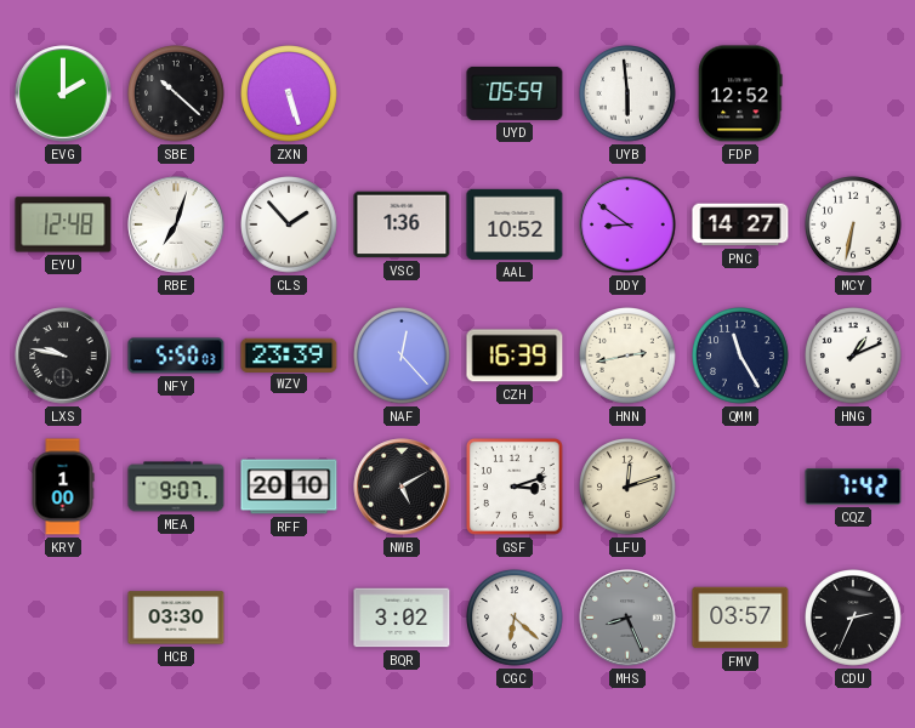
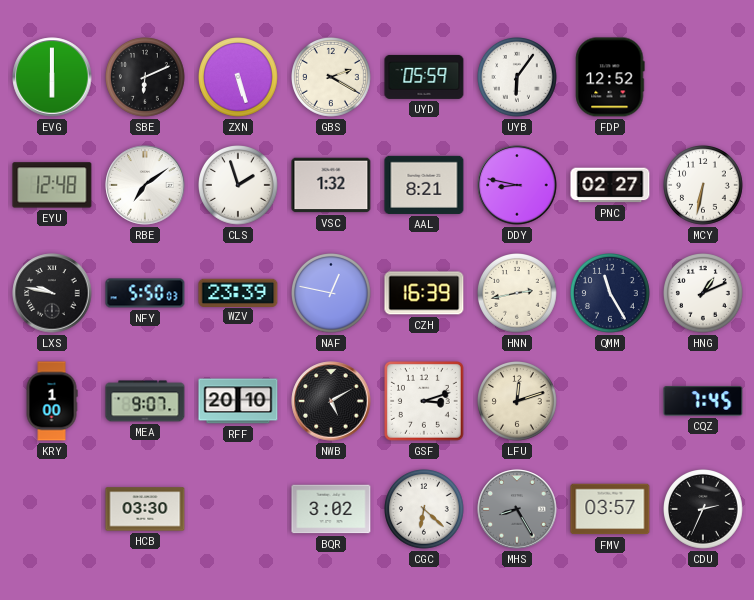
EVG: 2:00 -> 6:00
SBE: 10:22 -> 6:11
GBS: none -> 2:20
UYB: 5:59 -> 6:06
RBE: 7:03 -> 7:09
CLS: 1:53 -> 1:57
VSC: 1:36 -> 1:32
AAL: 10:52 -> 8:21
DDY: 8:51 -> 8:47
PNC: 14:27 -> 02:27
NAF: 12:23 -> 12:47
CQZ: 7:42 -> 7:45
MHS: 8:26 -> 8:25
